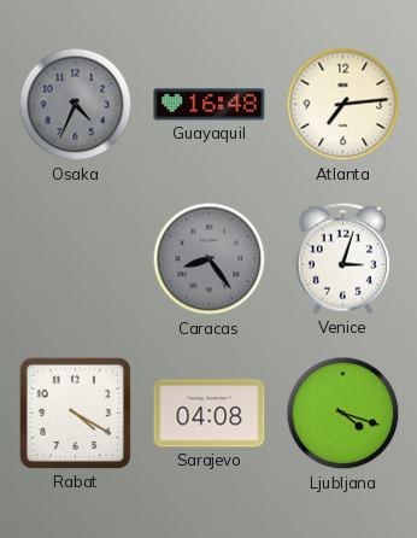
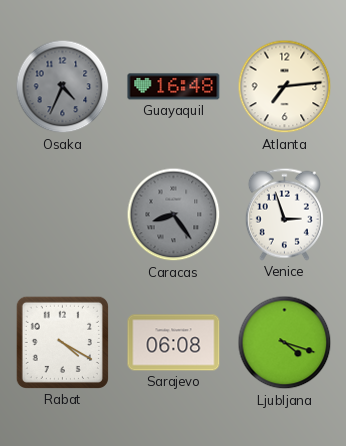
Venice: 3:03 -> 2:57
Sarajevo: 04:08 -> 06:08
